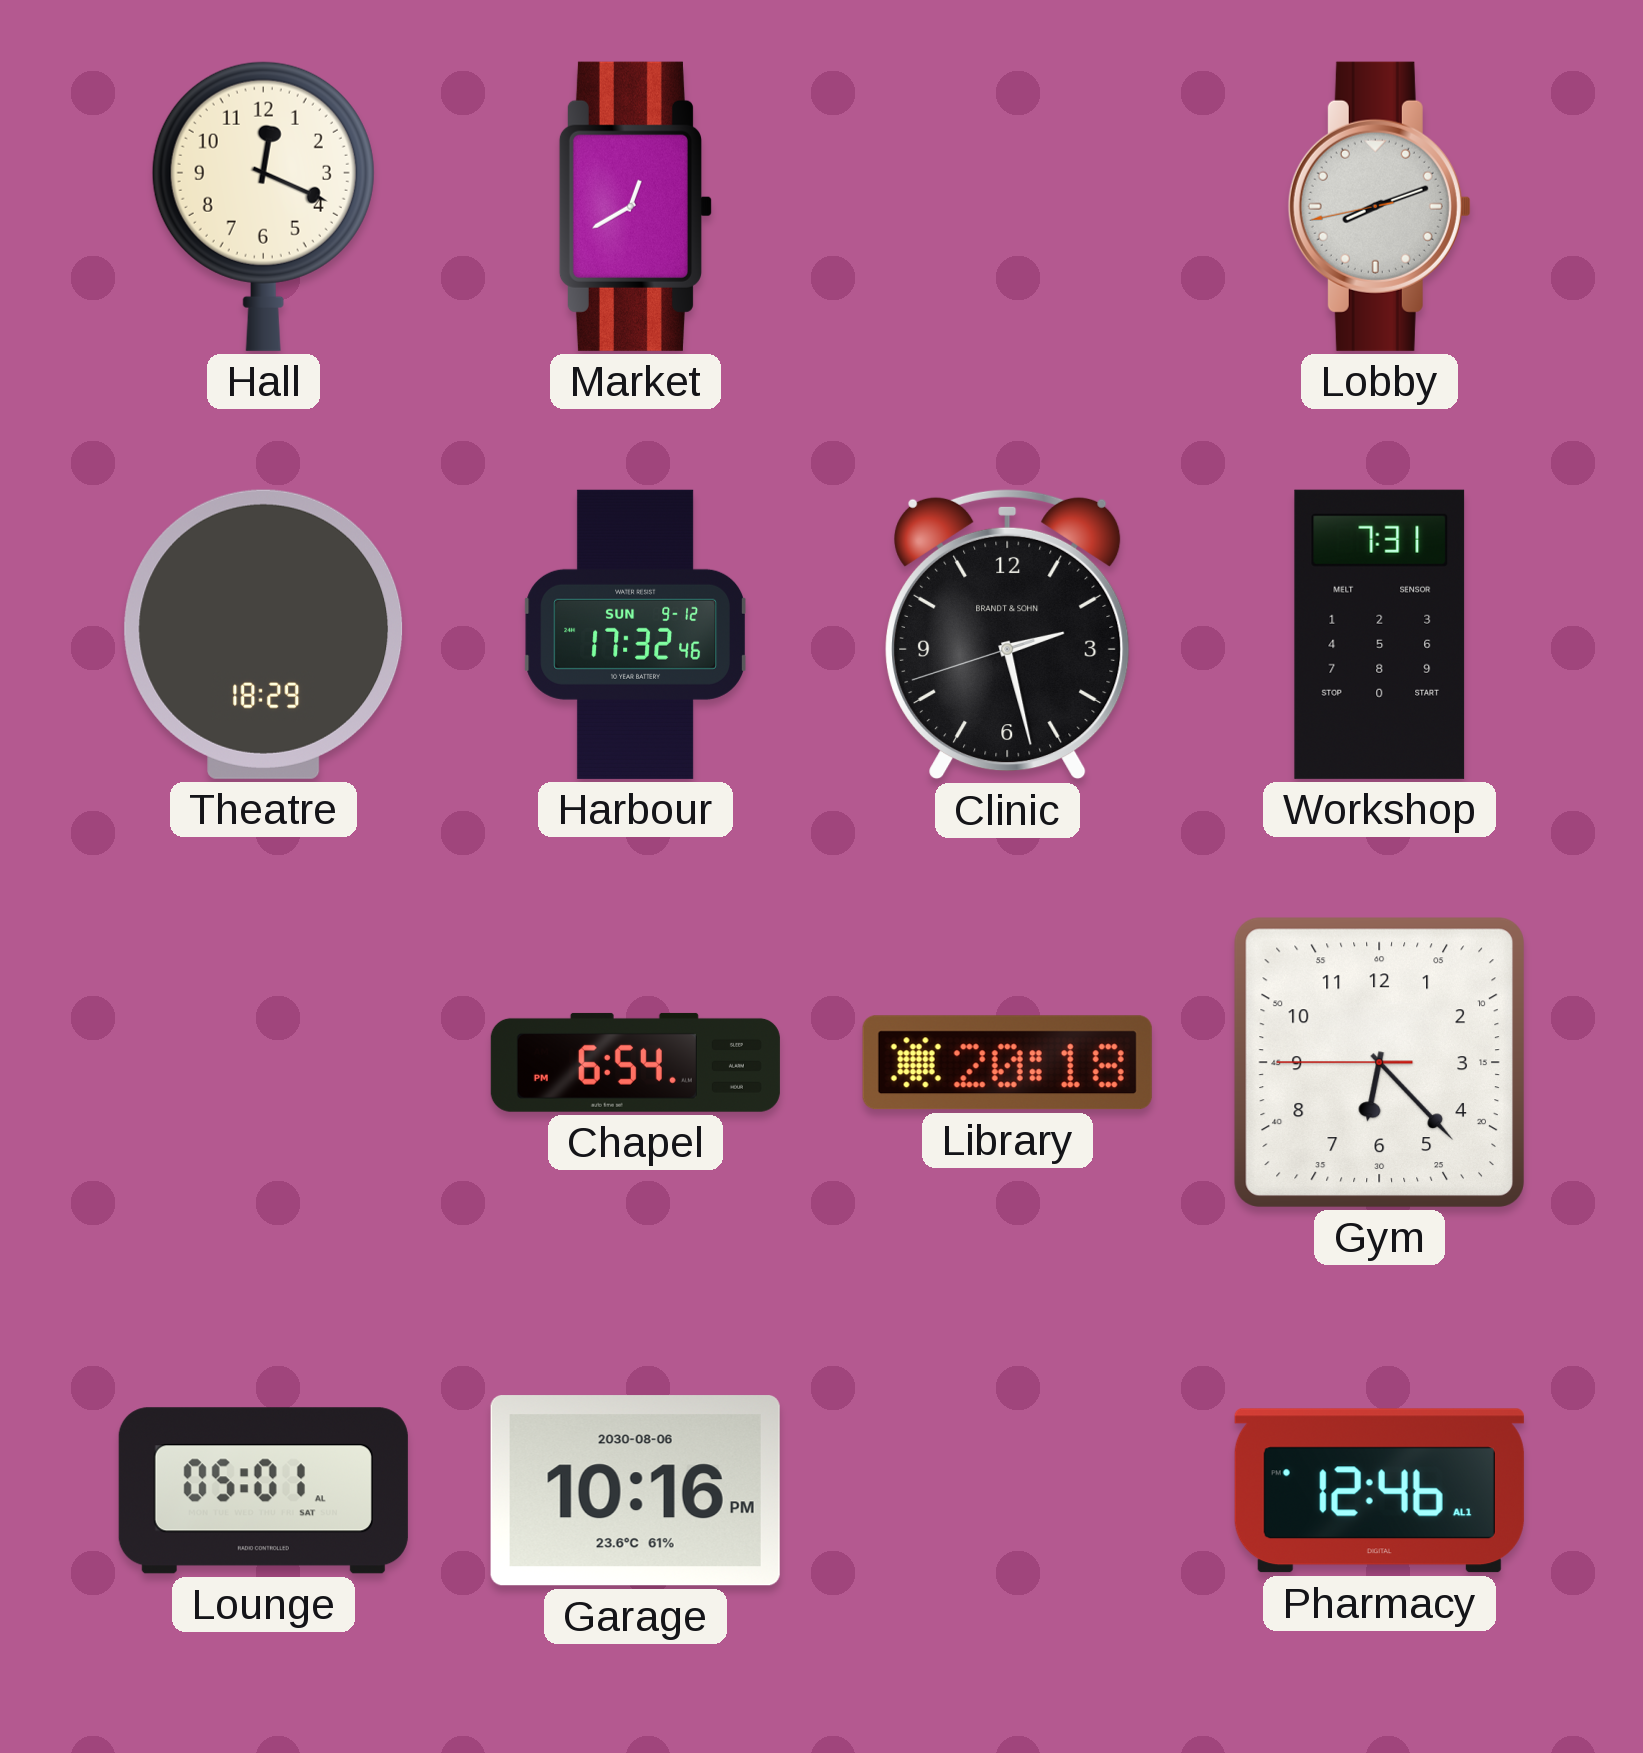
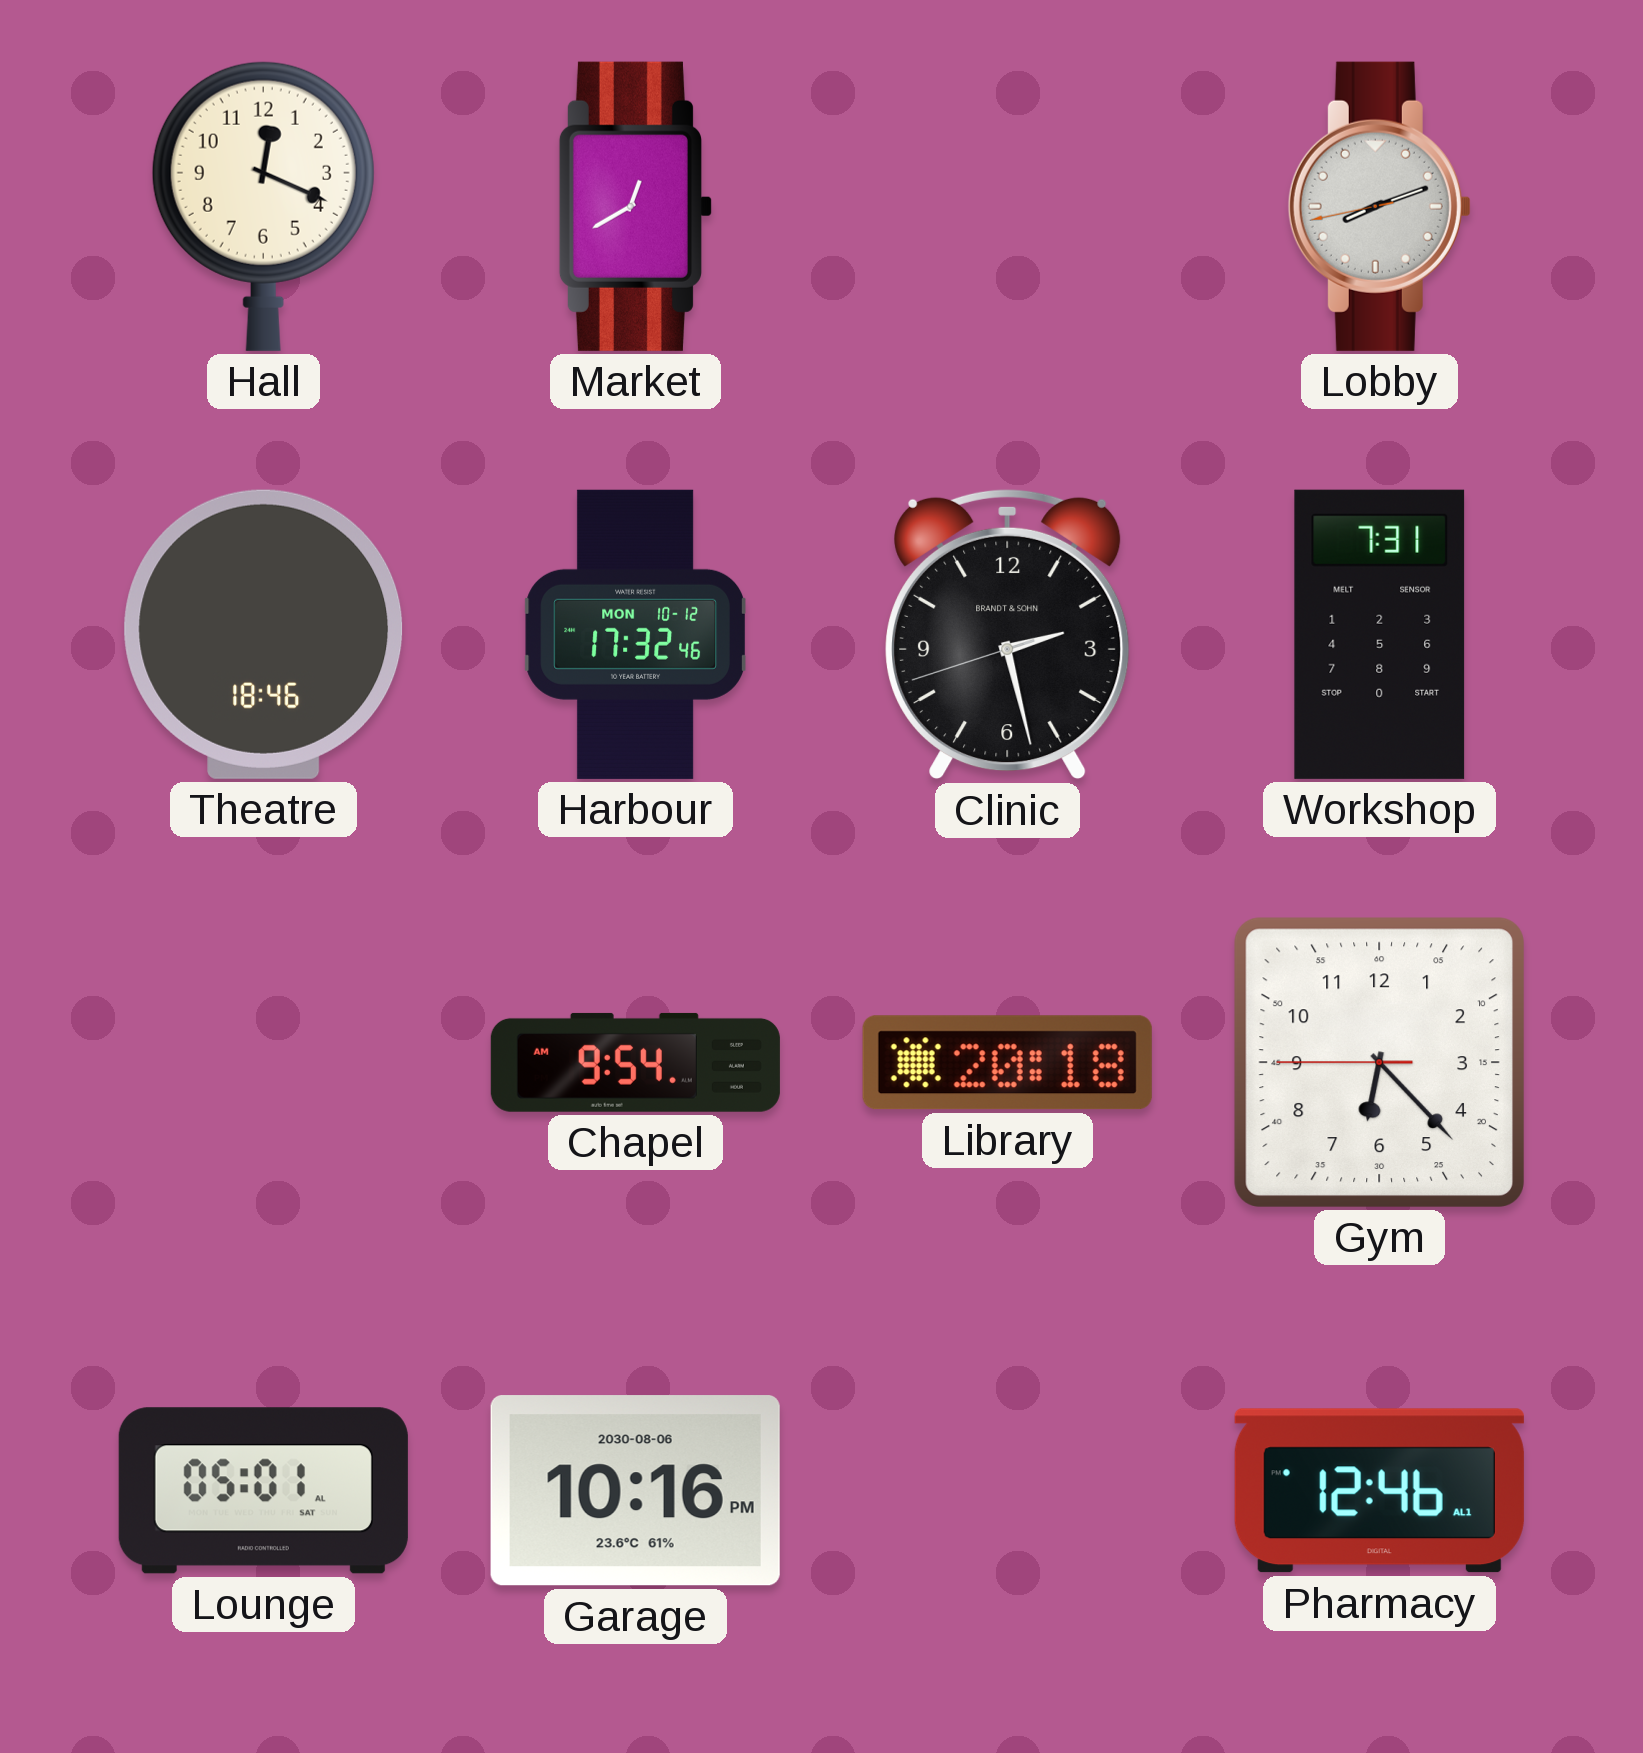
Theatre: 18:29 -> 18:46
Harbour date: SUN 9-12 -> MON 10-12
Chapel: 6:54 -> 9:54
